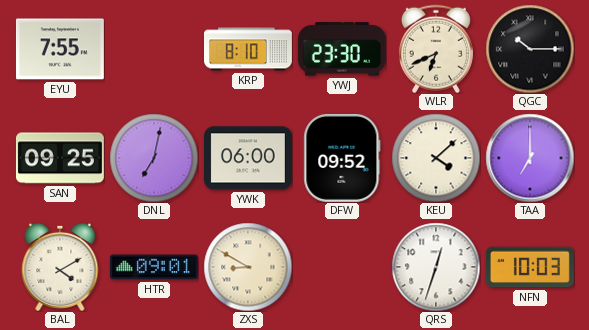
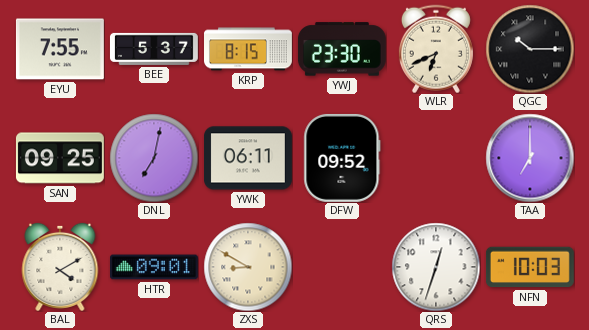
BEE: none -> 5:37
KRP: 8:10 -> 8:15
YWK: 06:00 -> 06:11
KEU: 4:08 -> none
